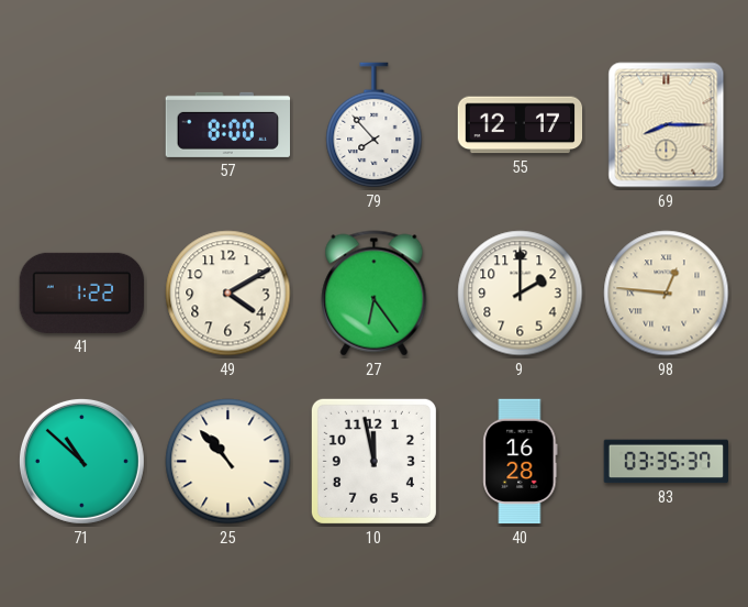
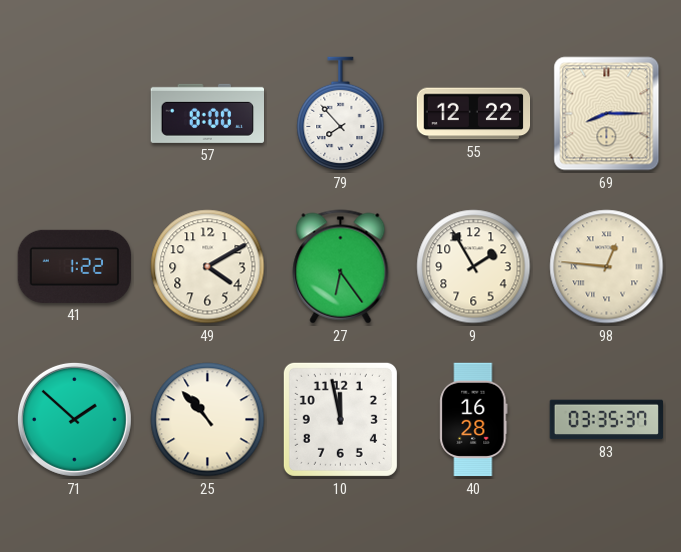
55: 12:17 -> 12:22
9: 2:00 -> 1:55
71: 10:52 -> 1:52
